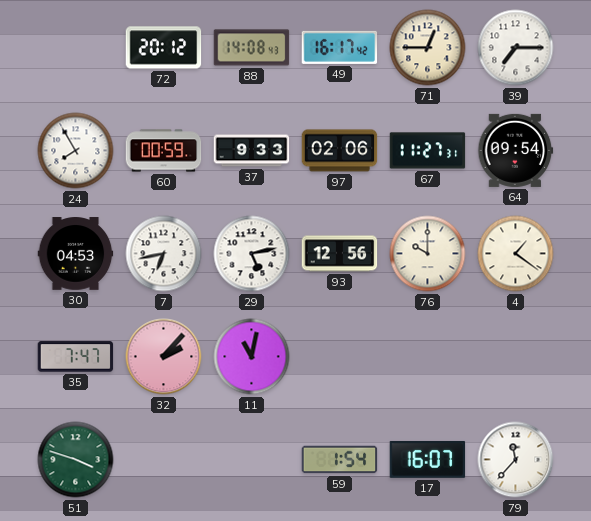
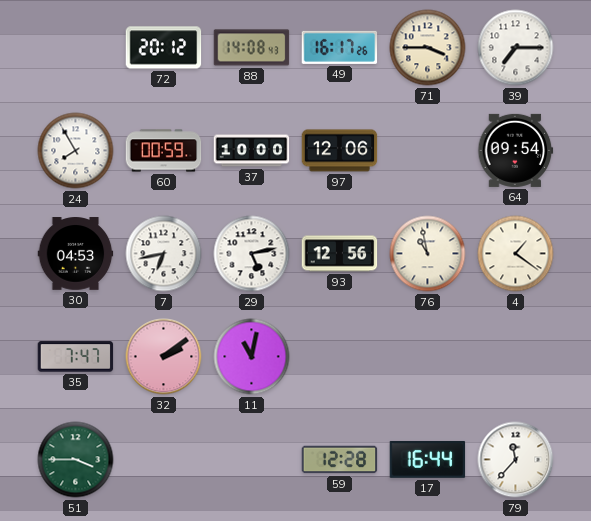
49: 16:17:42 -> 16:17:26
71: 12:45 -> 3:45
37: 9:33 -> 10:00
97: 02:06 -> 12:06
67: 11:27 -> none
76: 10:00 -> 10:58
32: 2:07 -> 2:09
51: 3:48 -> 3:45
59: 1:54 -> 12:28
17: 16:07 -> 16:44
